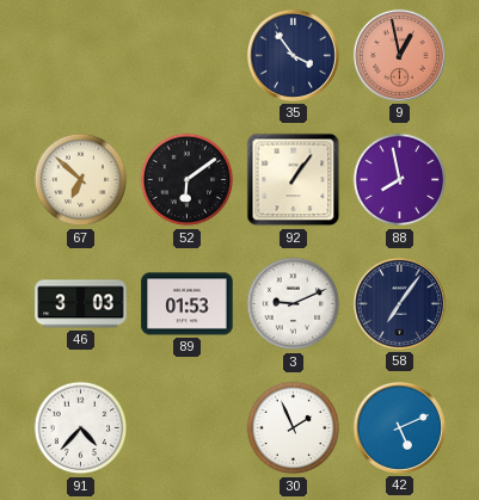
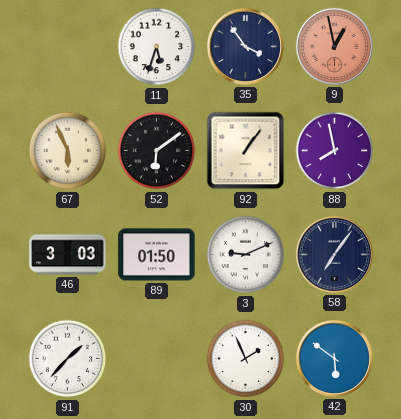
11: none -> 5:33
67: 6:52 -> 5:56
89: 01:53 -> 01:50
91: 4:37 -> 1:37
42: 5:11 -> 5:51
